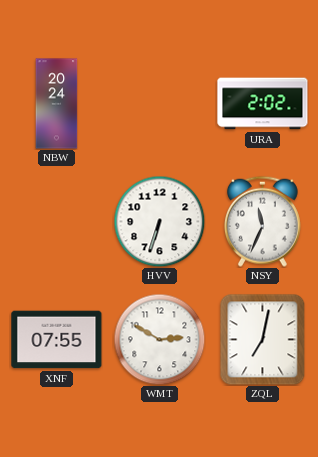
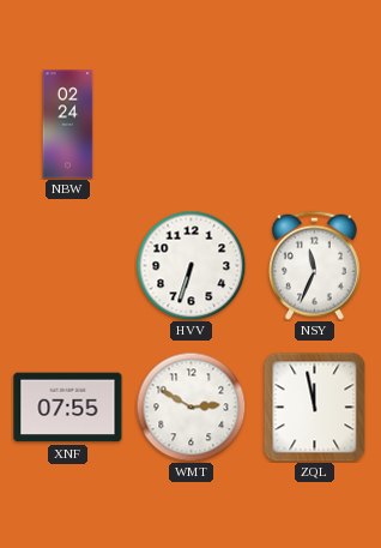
NBW: 20:24 -> 02:24
URA: 2:02 -> none
ZQL: 7:02 -> 11:58
